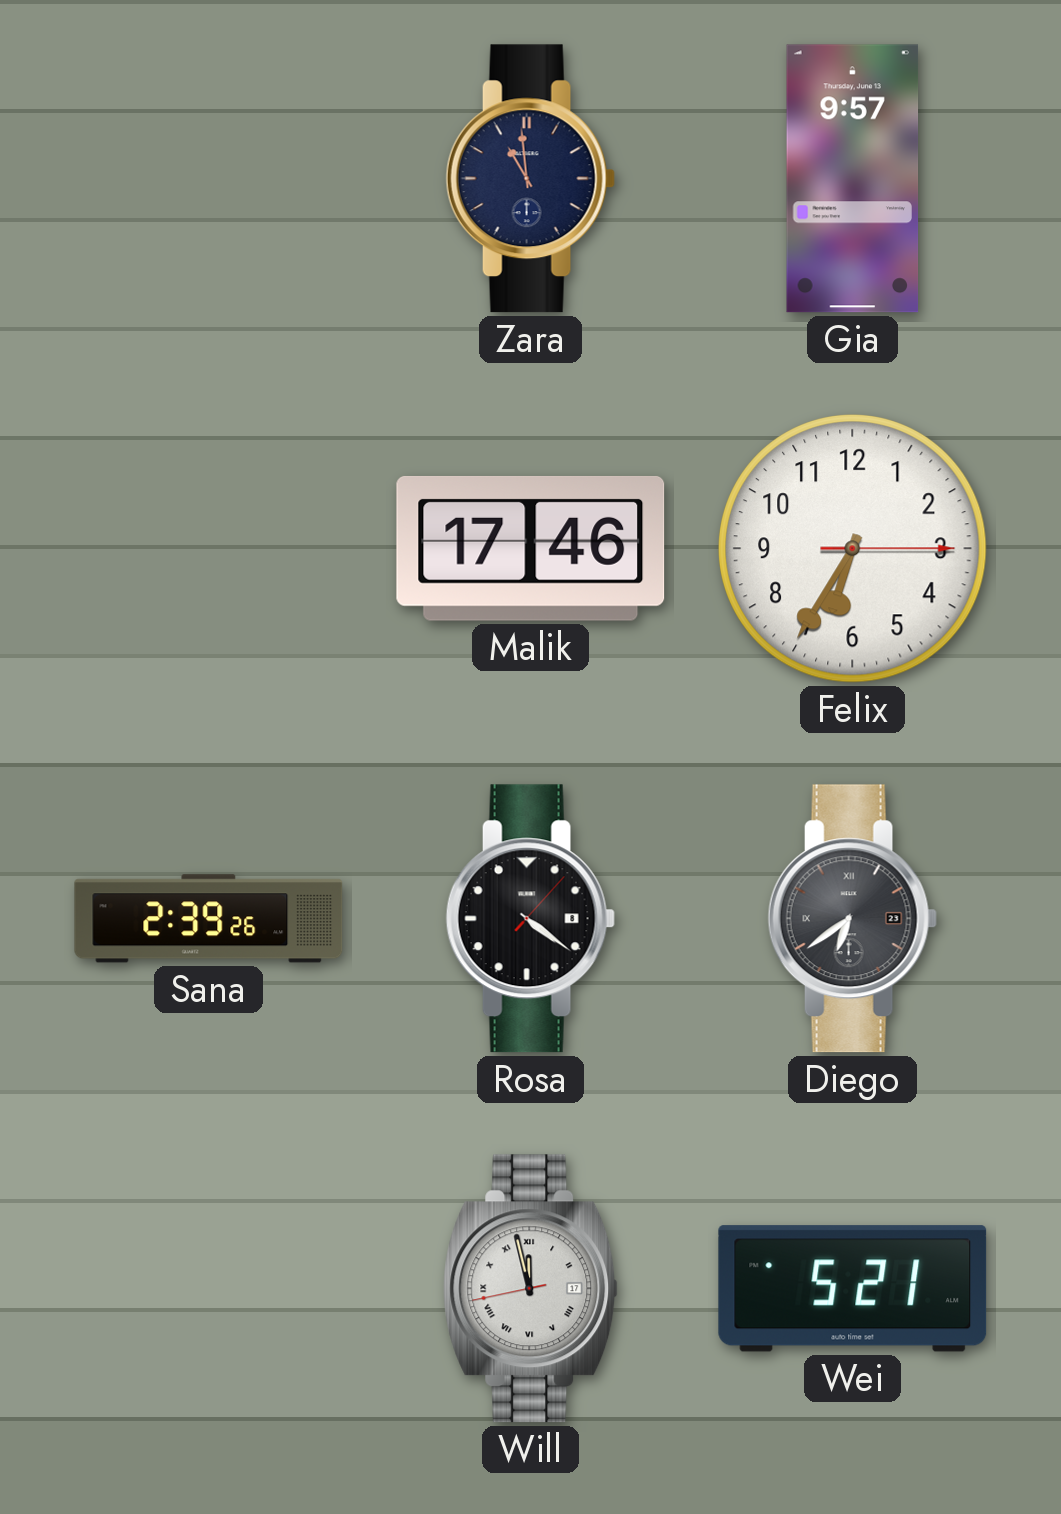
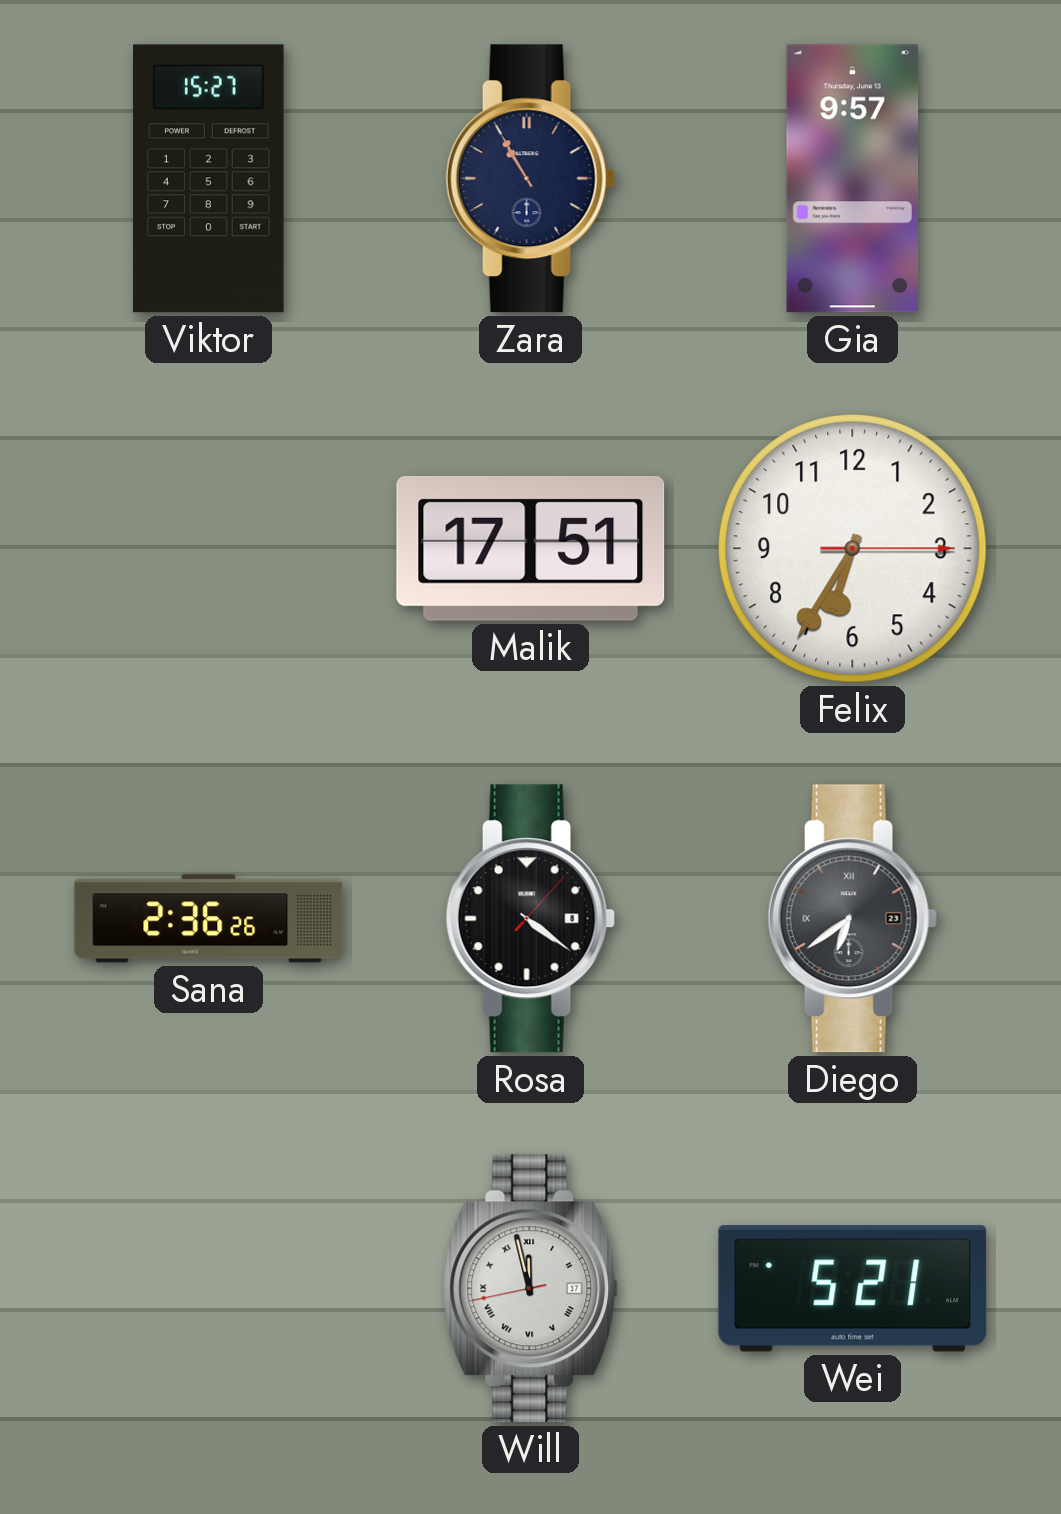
Viktor: none -> 15:27
Zara: 10:59 -> 10:55
Malik: 17:46 -> 17:51
Sana: 2:39 -> 2:36
